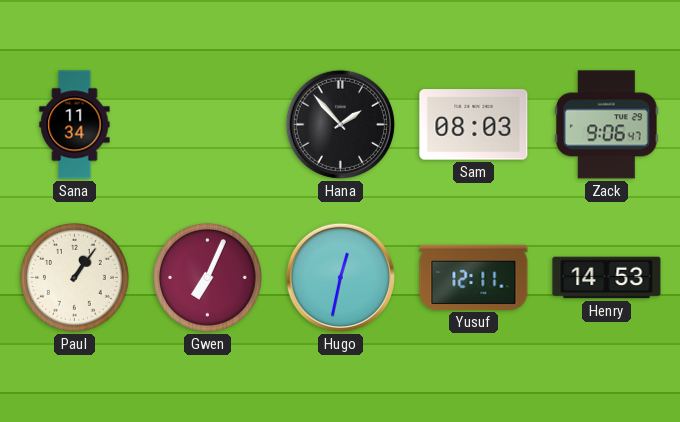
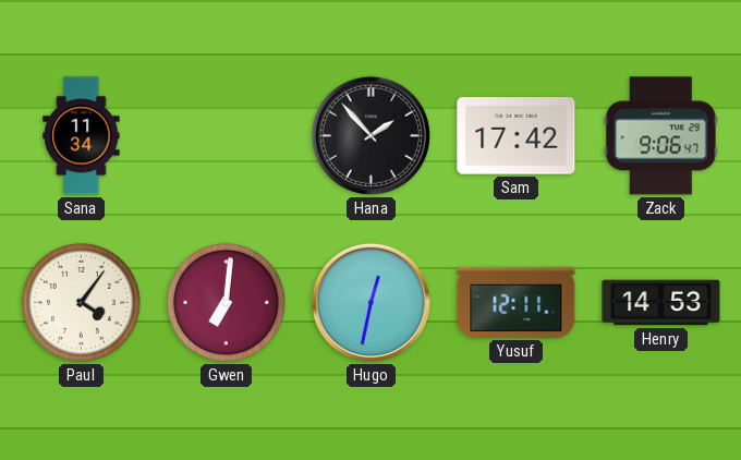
Sam: 08:03 -> 17:42
Paul: 1:06 -> 4:06
Gwen: 7:04 -> 7:01
